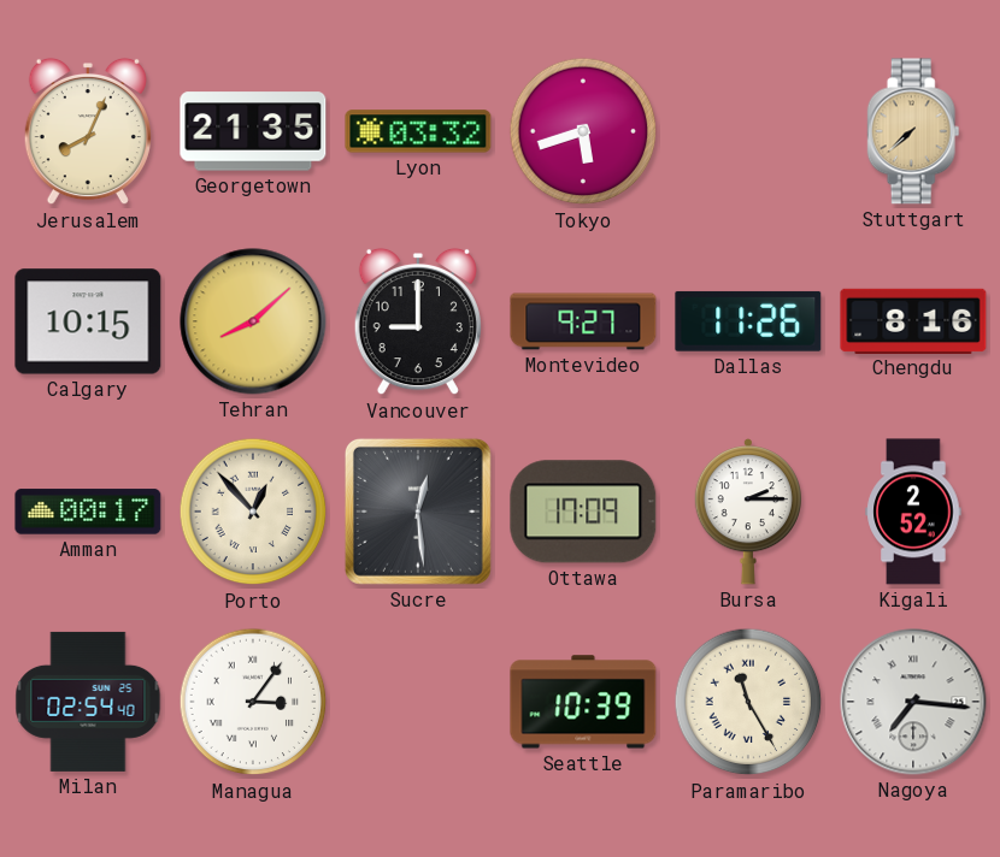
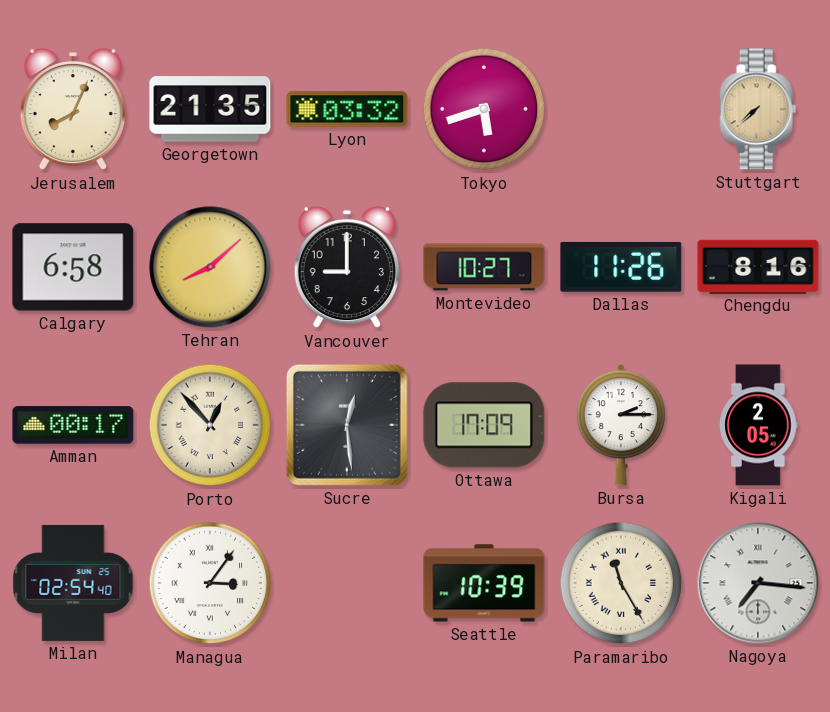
Calgary: 10:15 -> 6:58
Montevideo: 9:27 -> 10:27
Kigali: 2:52 -> 2:05
